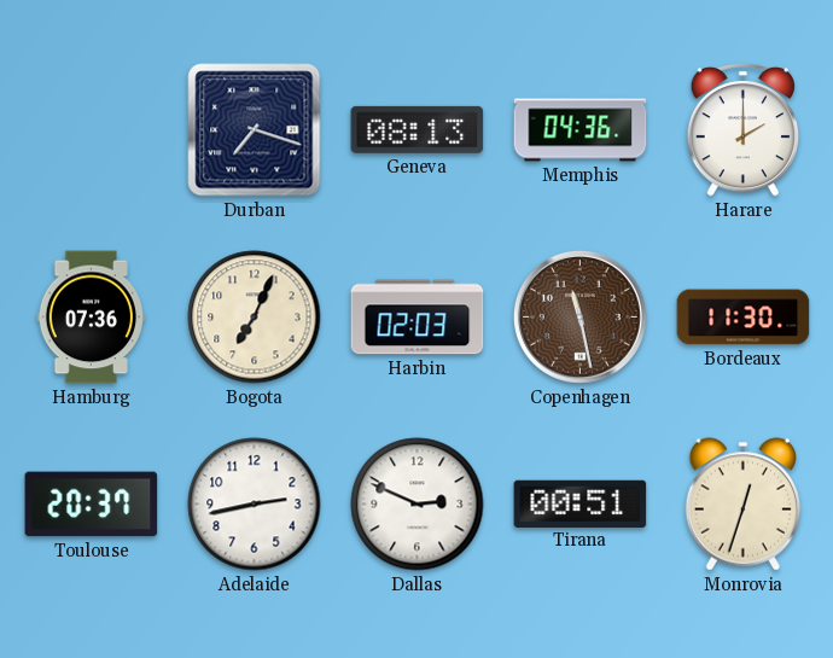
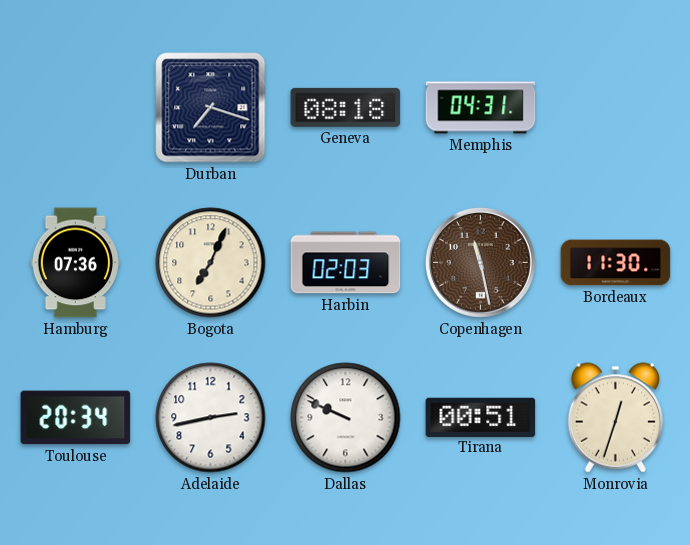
Geneva: 08:13 -> 08:18
Memphis: 04:36 -> 04:31
Harare: 2:00 -> none
Toulouse: 20:37 -> 20:34
Dallas: 2:49 -> 9:49
